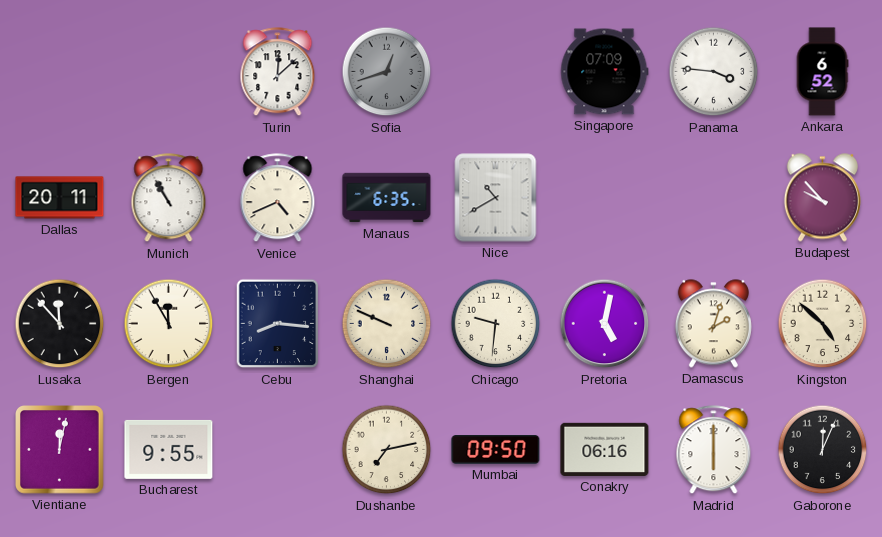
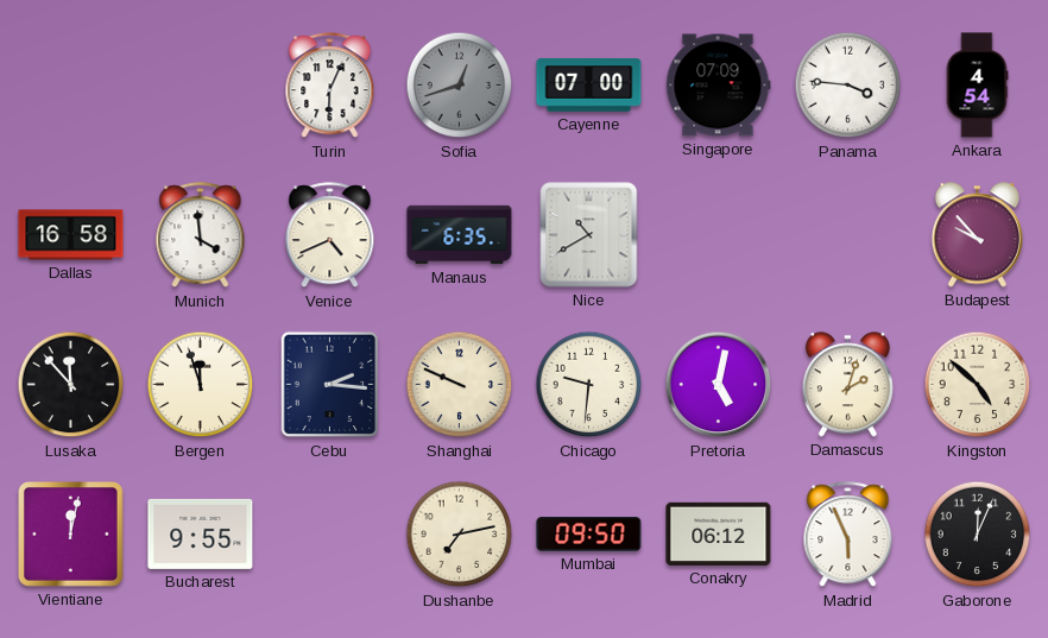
Turin: 12:08 -> 6:04
Cayenne: none -> 07:00
Ankara: 6:52 -> 4:54
Dallas: 20:11 -> 16:58
Munich: 10:55 -> 3:59
Bergen: 11:55 -> 11:57
Cebu: 8:16 -> 2:16
Conakry: 06:16 -> 06:12
Madrid: 6:00 -> 5:56
